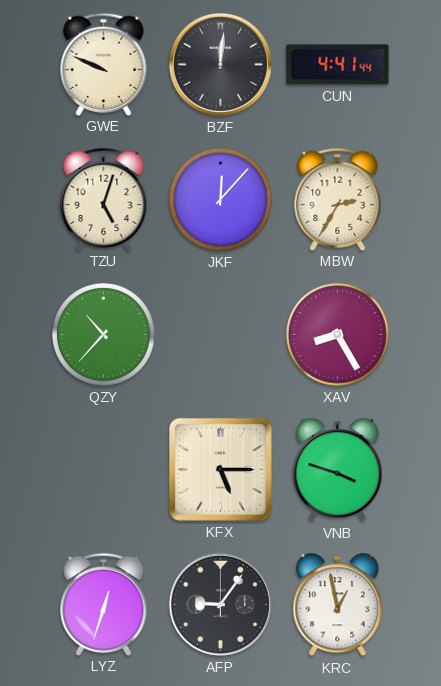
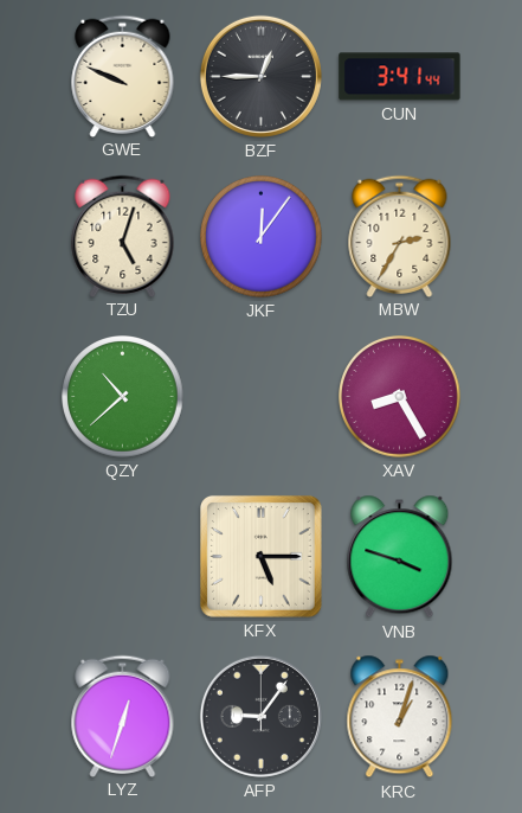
BZF: 12:01 -> 12:45
CUN: 4:41 -> 3:41
JKF: 12:07 -> 12:06
QZY: 10:37 -> 10:38
KRC: 12:58 -> 1:03
